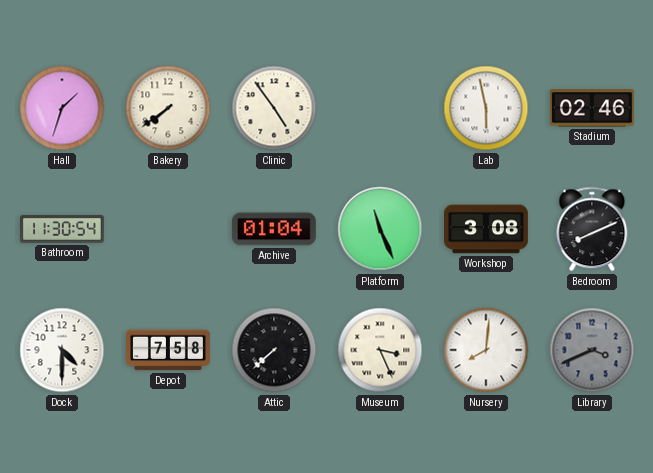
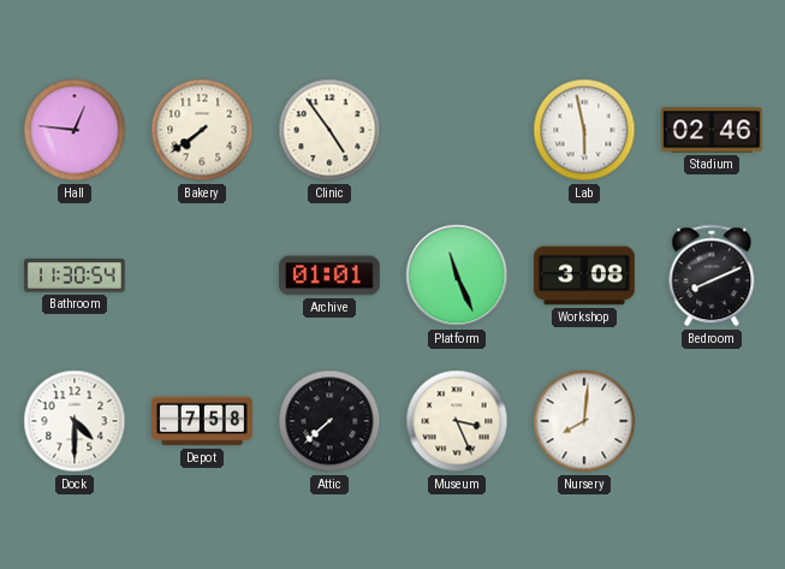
Hall: 1:33 -> 12:46
Archive: 01:04 -> 01:01
Library: 3:41 -> none
